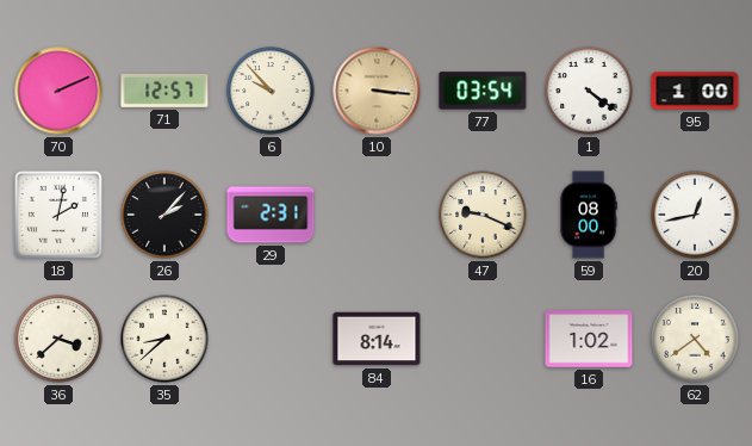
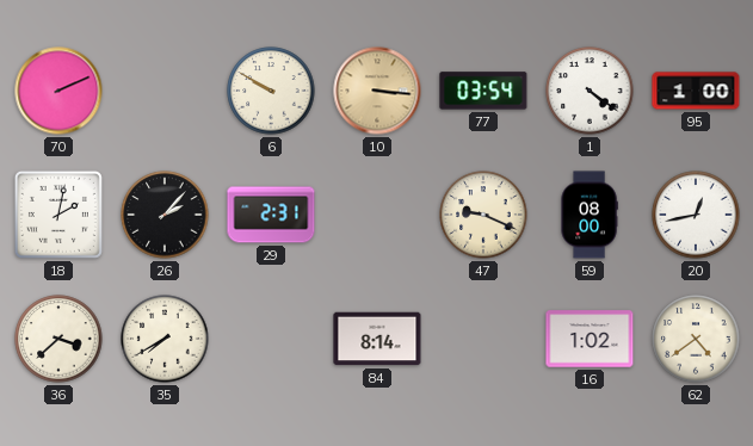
71: 12:57 -> none
6: 9:53 -> 9:50
35: 8:38 -> 7:40
